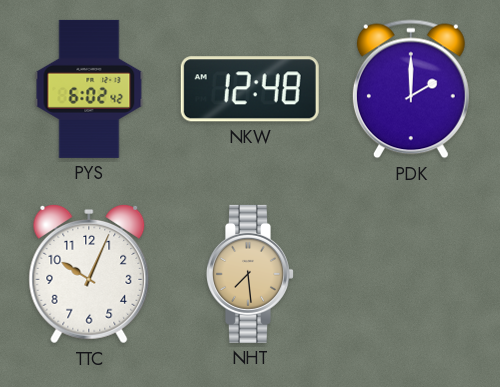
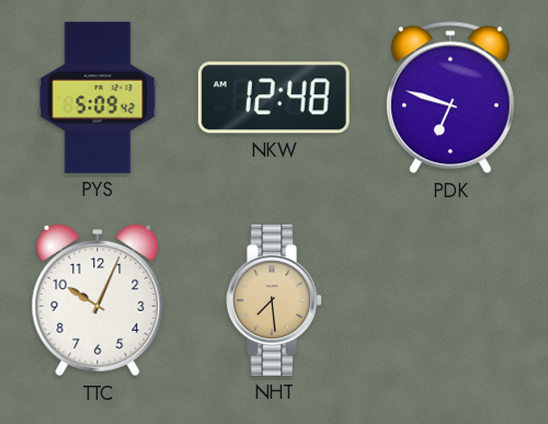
PYS: 6:02 -> 5:09
PDK: 2:00 -> 6:48
